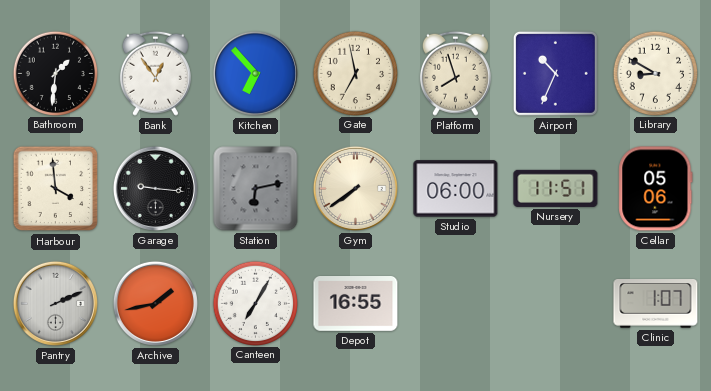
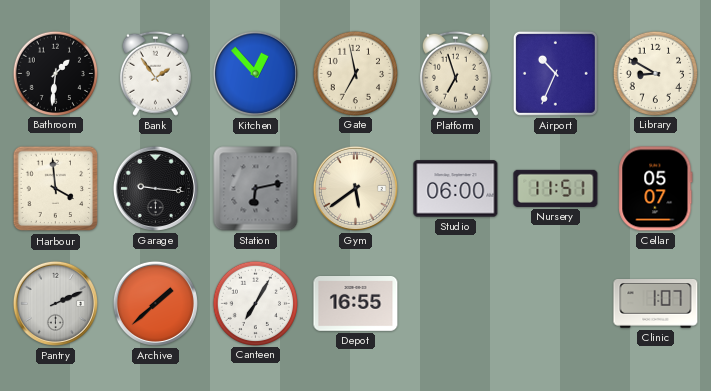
Bank: 12:54 -> 1:54
Kitchen: 6:53 -> 12:53
Platform: 7:57 -> 6:57
Gym: 7:39 -> 5:39
Cellar: 05:06 -> 05:07
Archive: 1:43 -> 1:38
